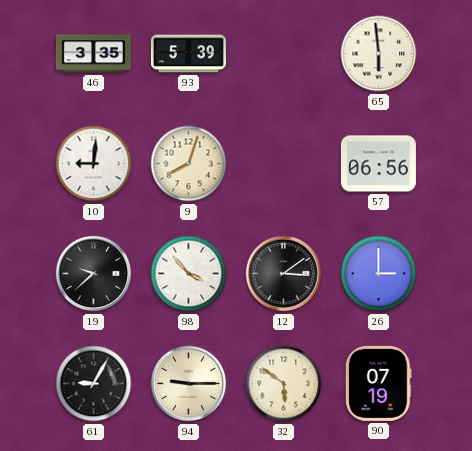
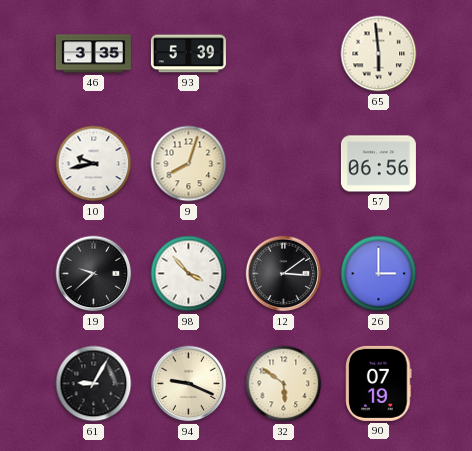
10: 9:01 -> 9:43
94: 9:15 -> 9:19
